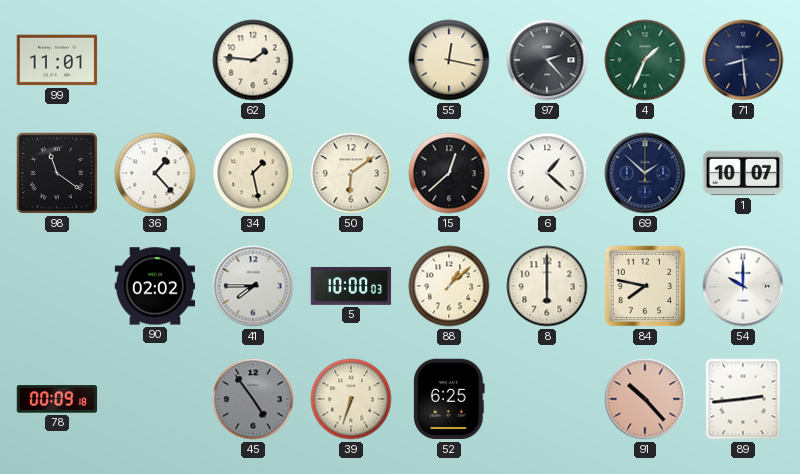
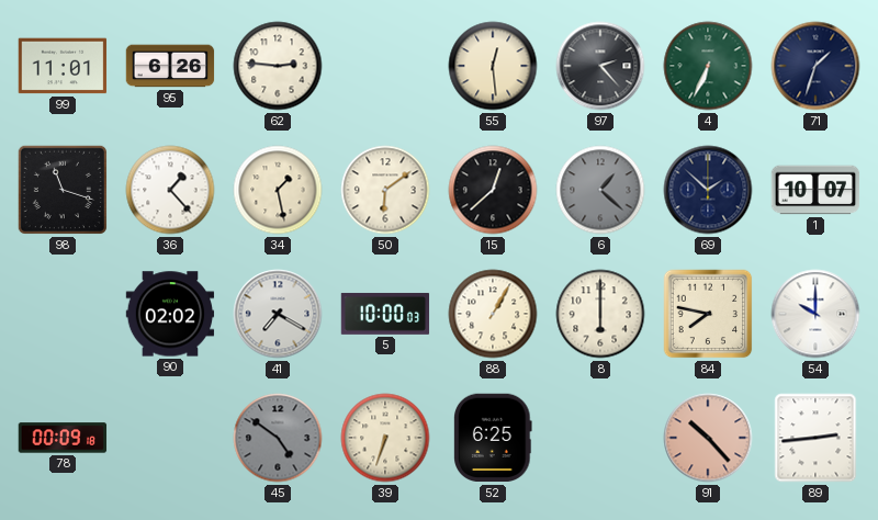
95: none -> 6:26
62: 1:46 -> 2:46
55: 12:17 -> 12:29
4: 1:34 -> 6:34
71: 8:29 -> 1:33
98: 11:21 -> 11:18
6 dial: white -> grey
41: 7:45 -> 7:20
88: 1:08 -> 1:05
45: 4:54 -> 4:51
